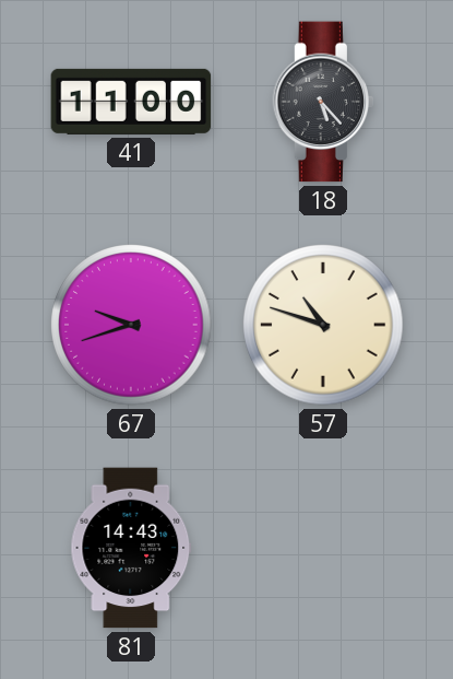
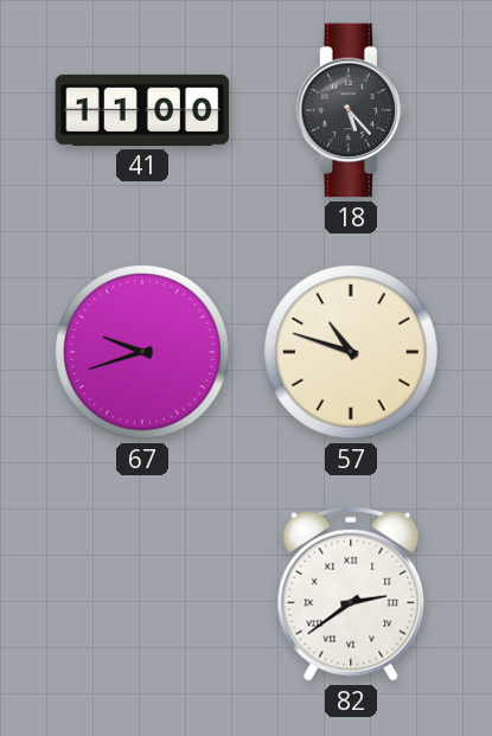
81: 14:43 -> none
82: none -> 2:39
